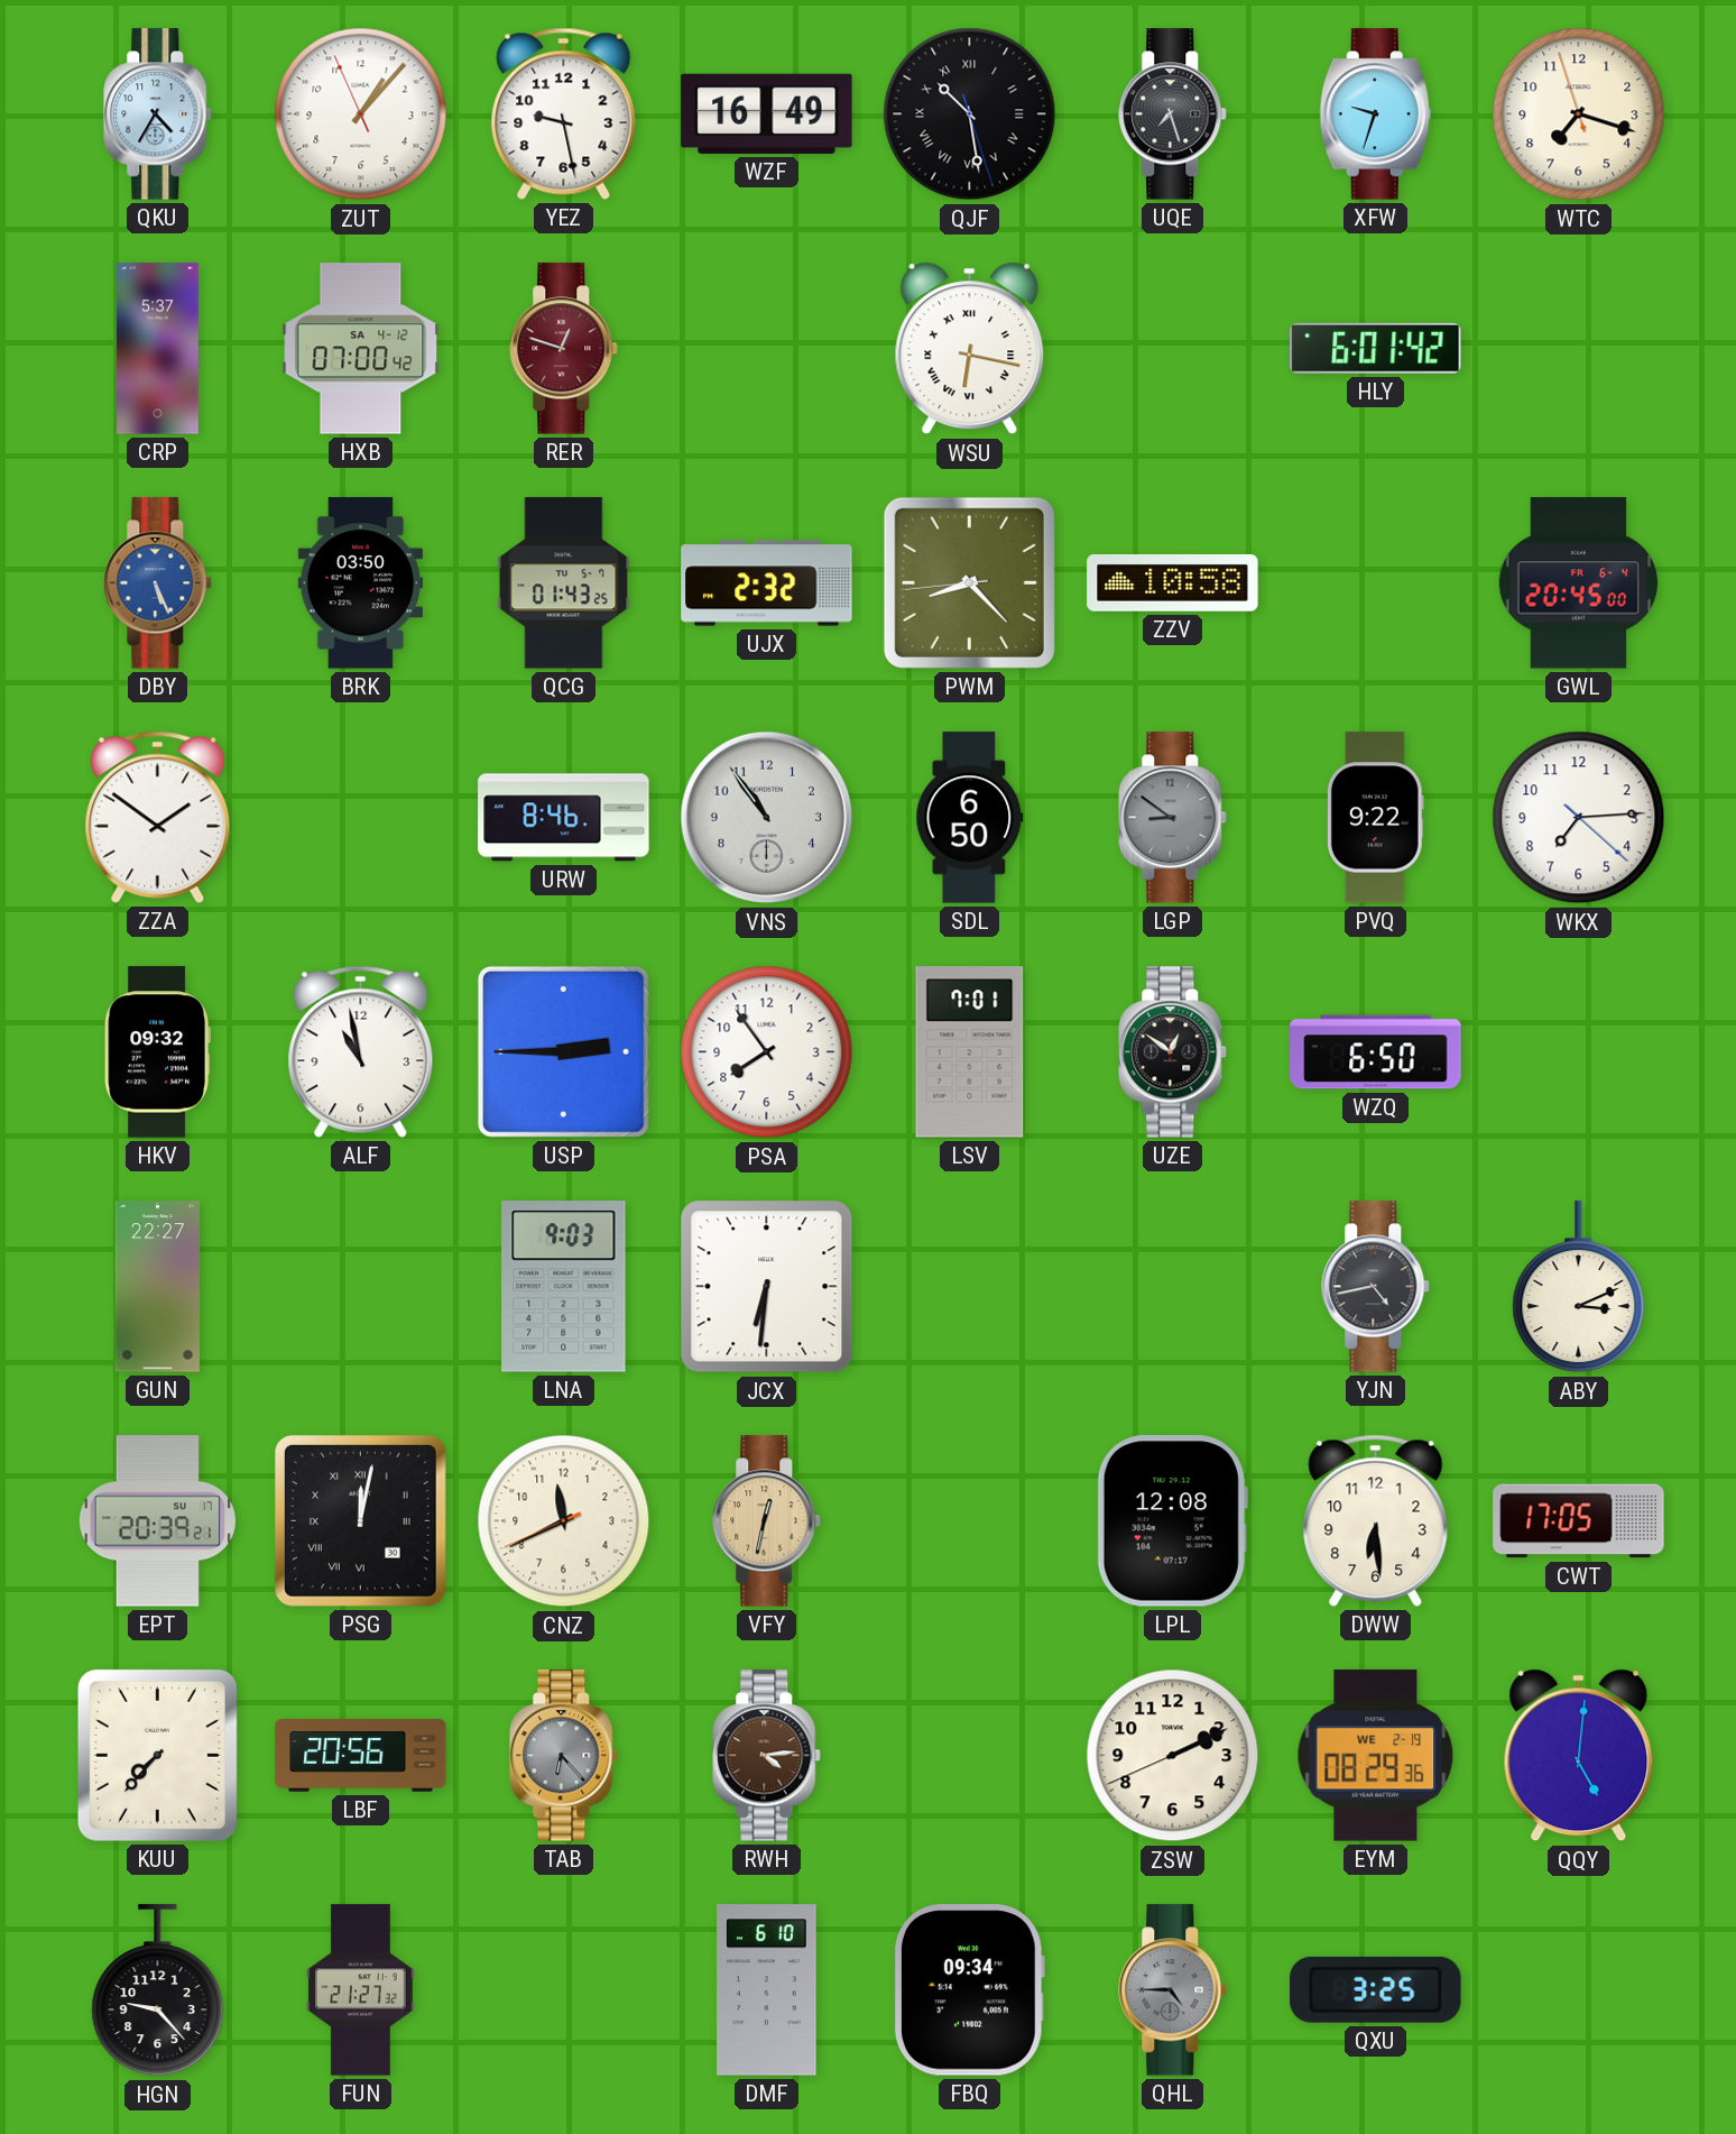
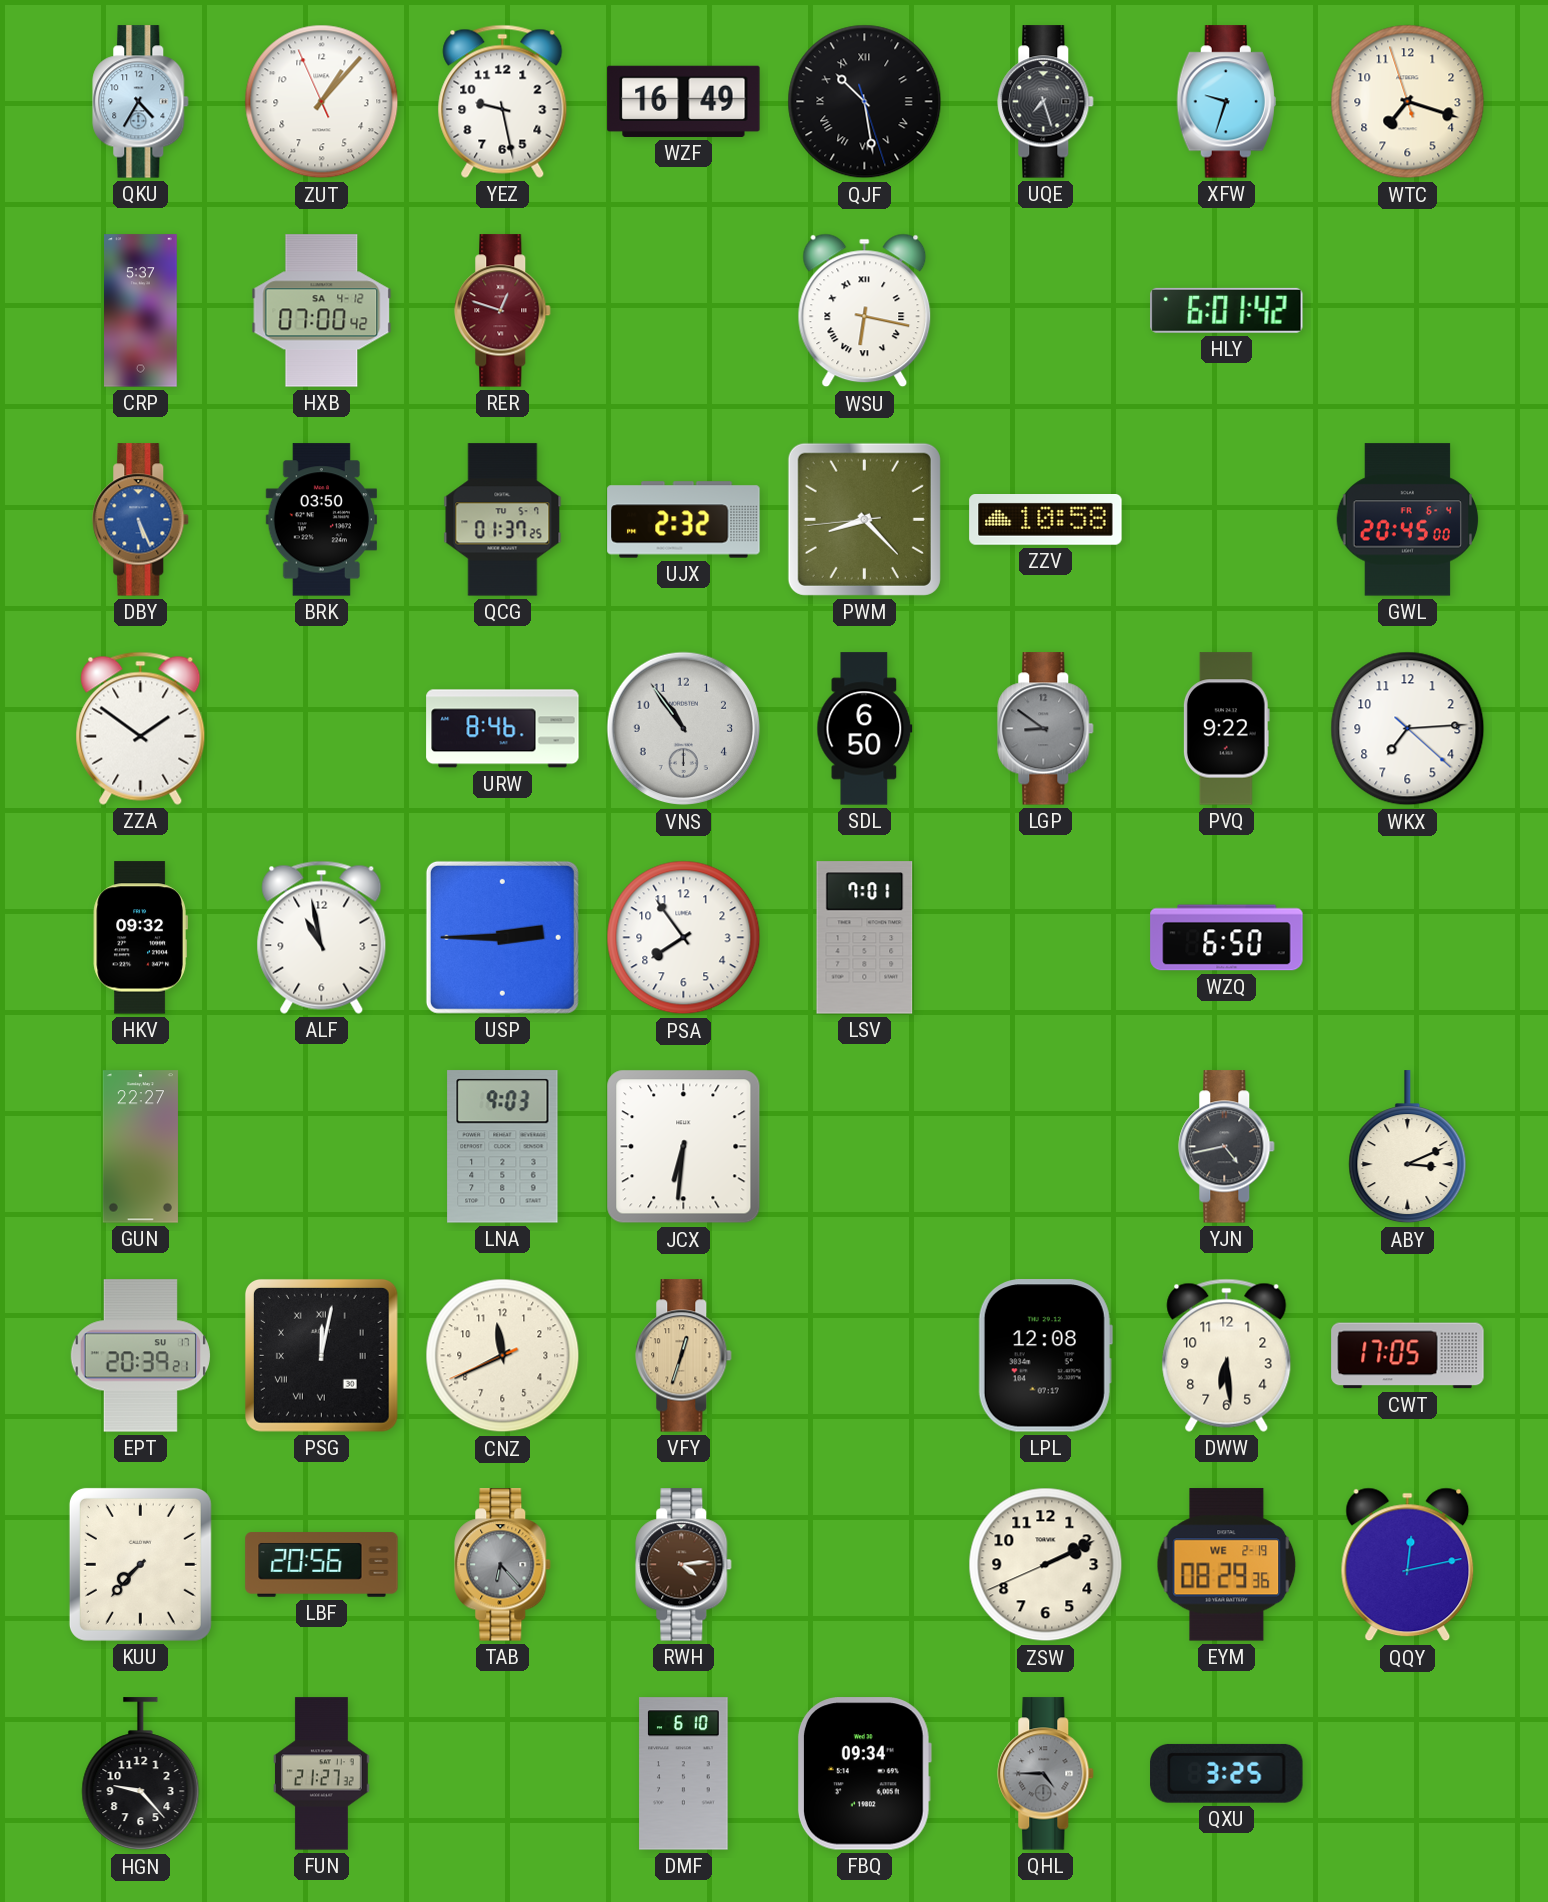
QCG: 01:43 -> 01:37
UZE: 12:51 -> none
VFY: 12:32 -> 12:33
QQY: 5:01 -> 12:13
